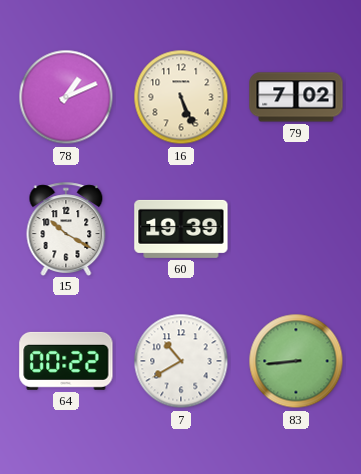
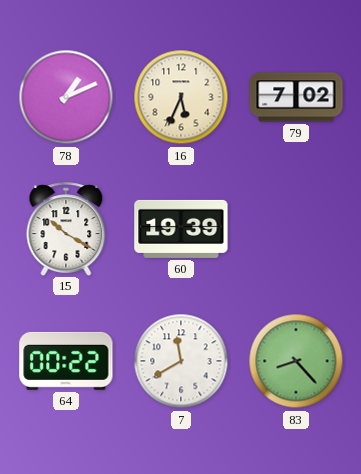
16: 5:26 -> 5:34
7: 10:40 -> 11:40
83: 8:44 -> 8:23
